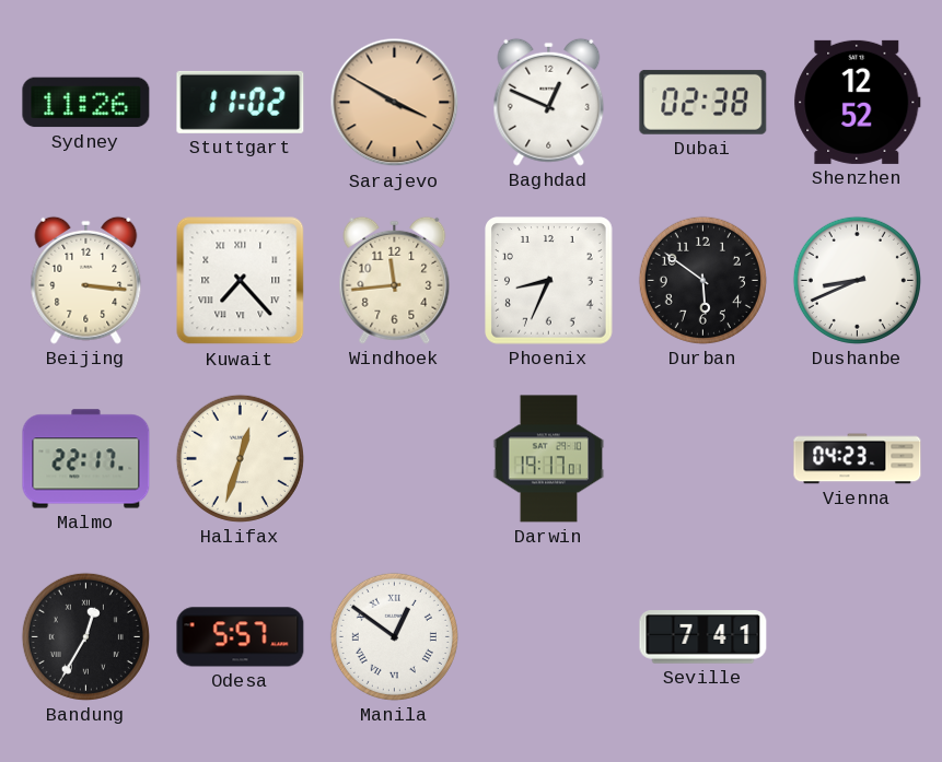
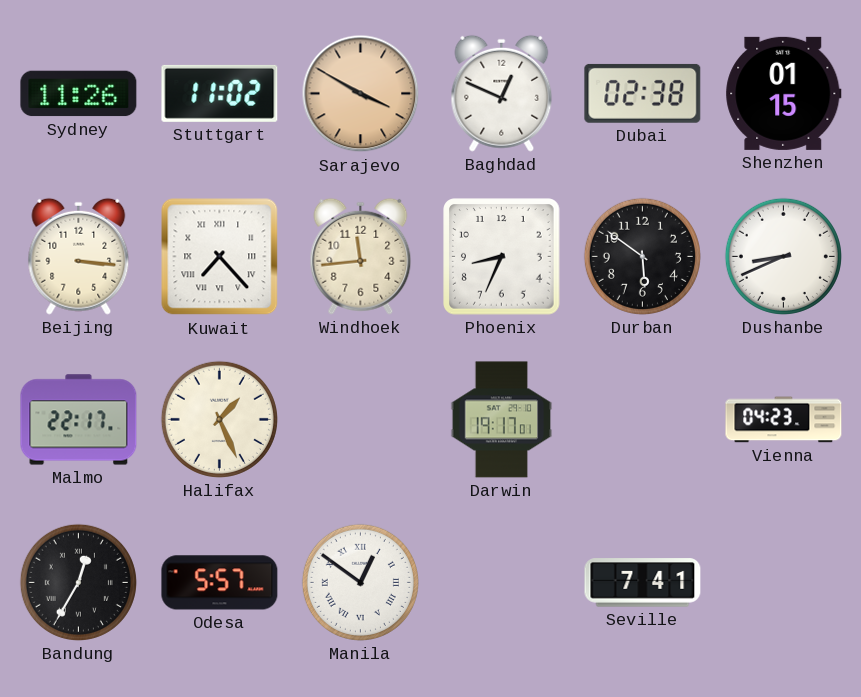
Shenzhen: 12:52 -> 01:15
Halifax: 12:33 -> 1:26
